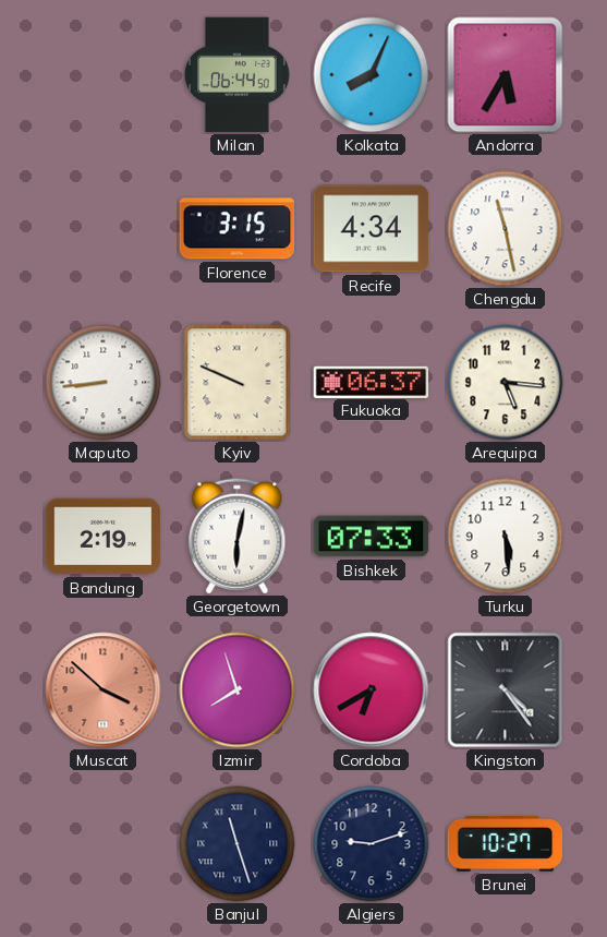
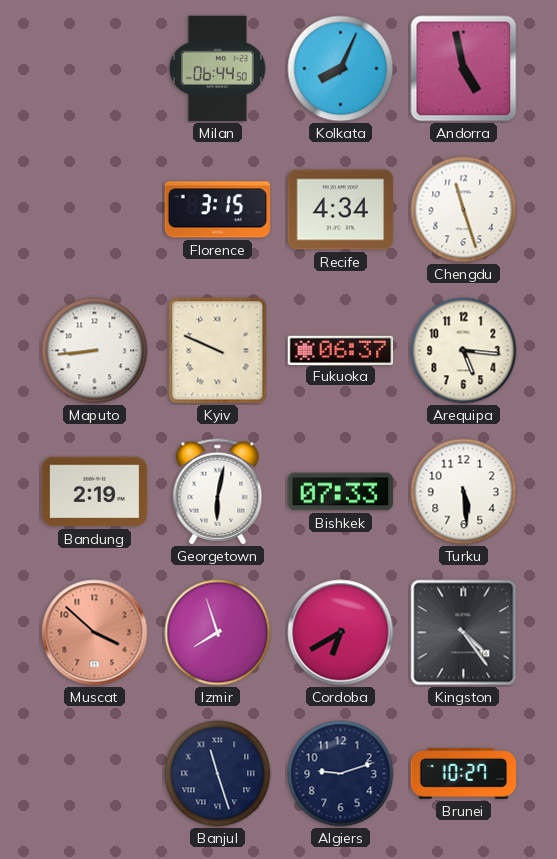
Andorra: 5:35 -> 4:58
Chengdu: 11:28 -> 11:27
